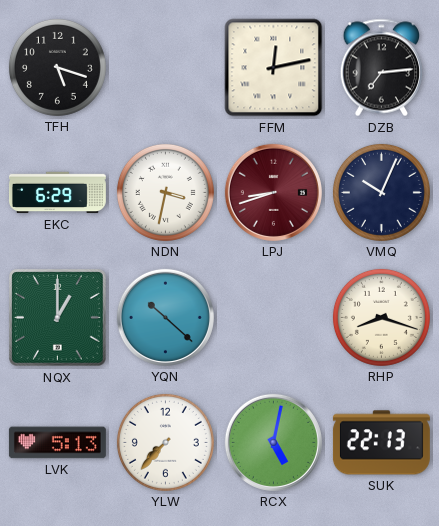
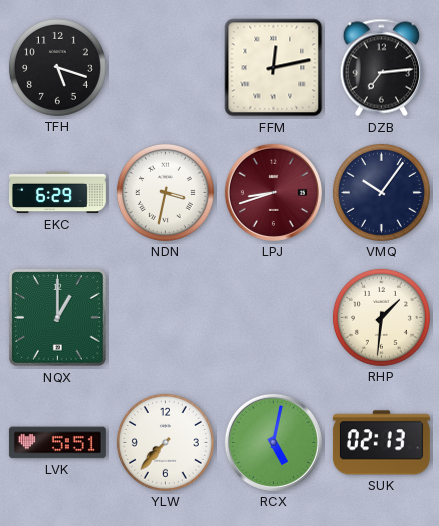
VMQ: 10:04 -> 10:06
YQN: 10:22 -> none
RHP: 8:18 -> 1:31
LVK: 5:13 -> 5:51
SUK: 22:13 -> 02:13
